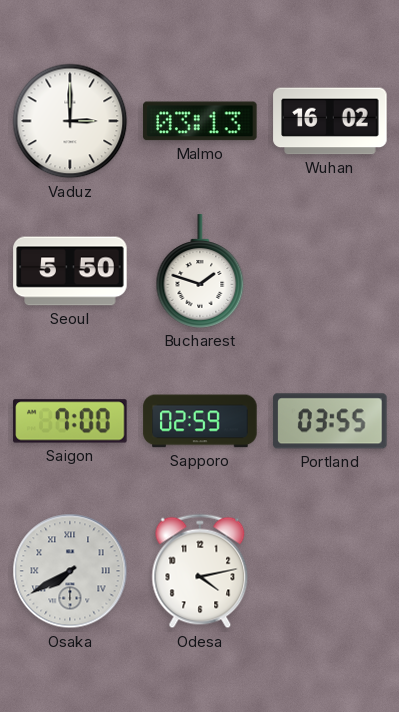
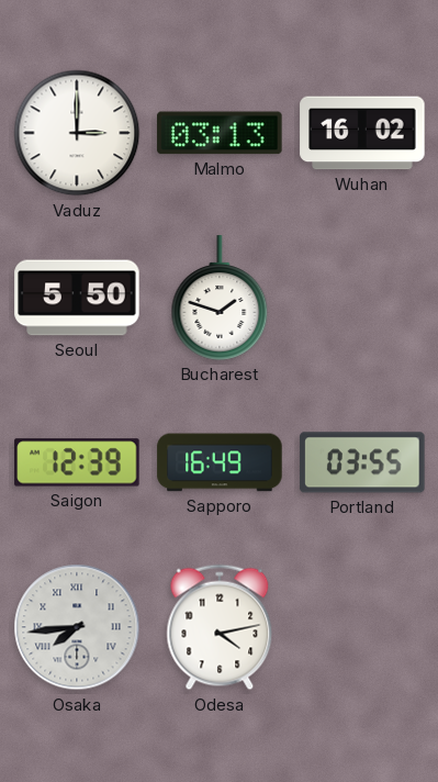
Saigon: 7:00 -> 12:39
Sapporo: 02:59 -> 16:49
Osaka: 7:40 -> 7:44
